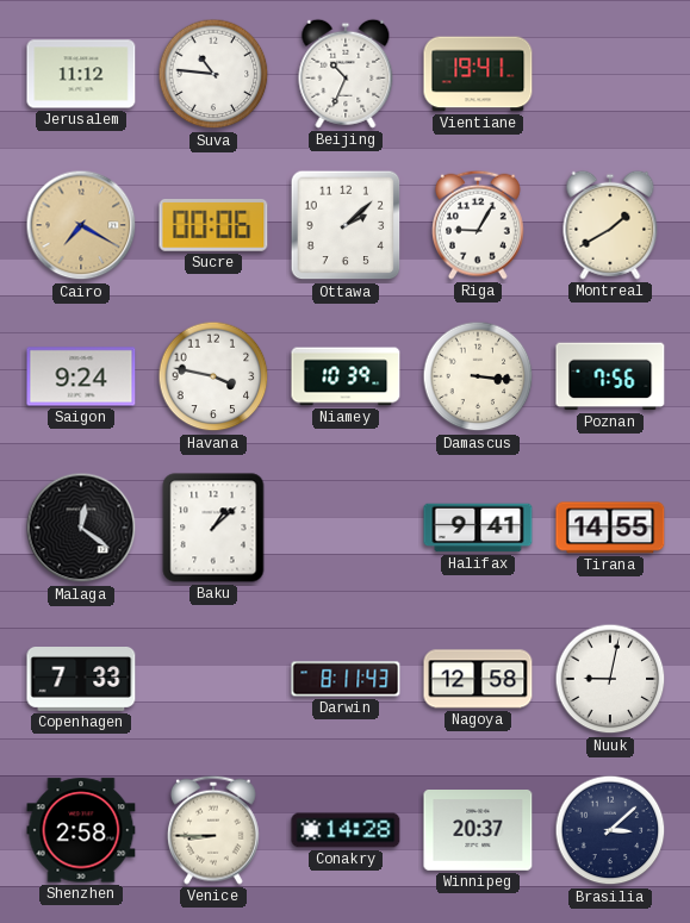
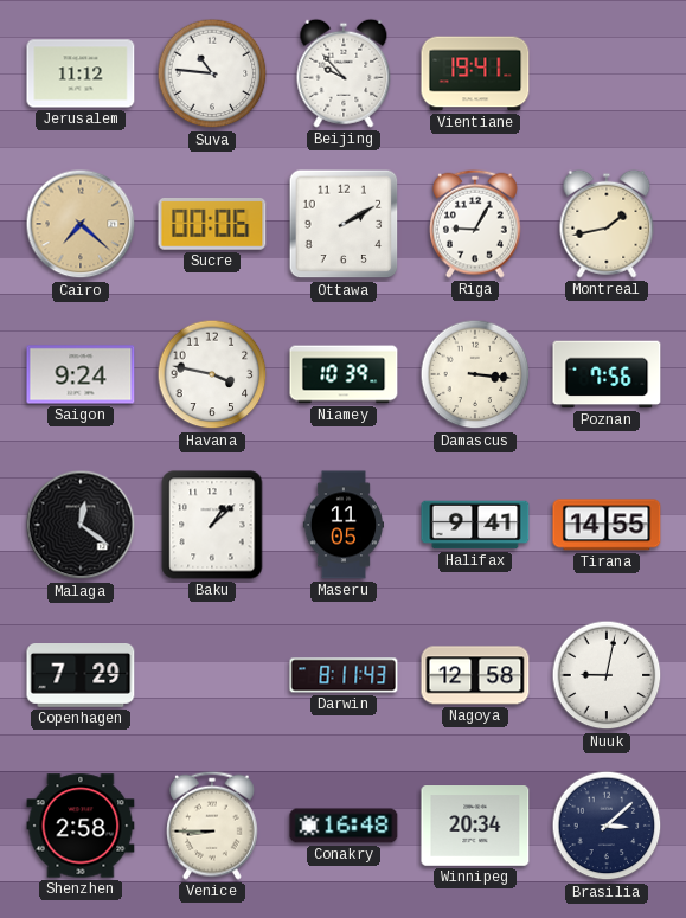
Beijing: 10:34 -> 9:53
Cairo: 7:20 -> 7:22
Ottawa: 2:08 -> 2:10
Montreal: 1:40 -> 1:43
Maseru: none -> 11:05
Copenhagen: 7:33 -> 7:29
Conakry: 14:28 -> 16:48
Winnipeg: 20:37 -> 20:34
